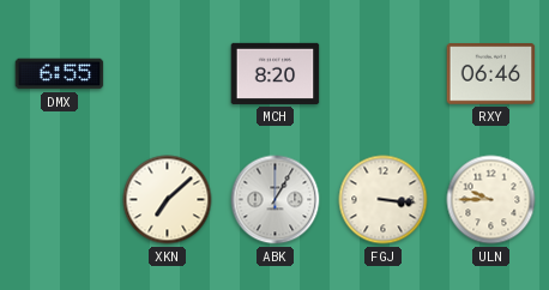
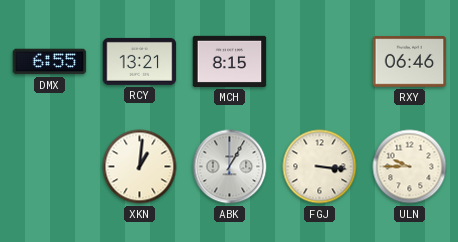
RCY: none -> 13:21
MCH: 8:20 -> 8:15
XKN: 7:08 -> 1:01
